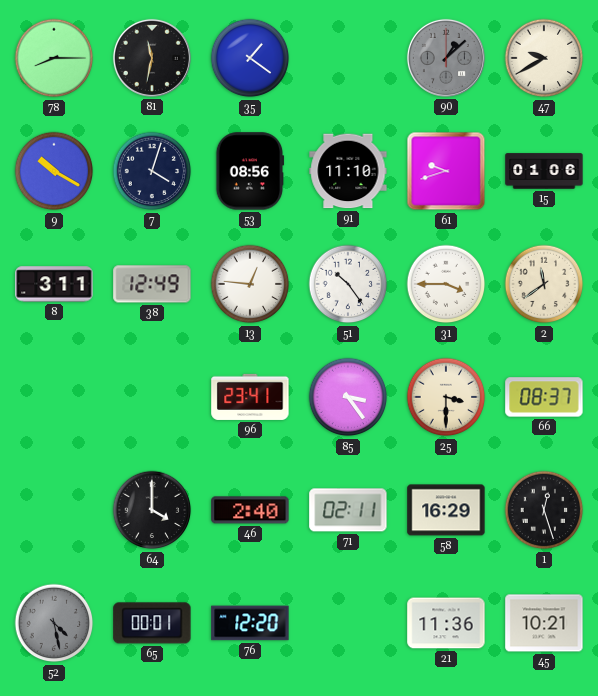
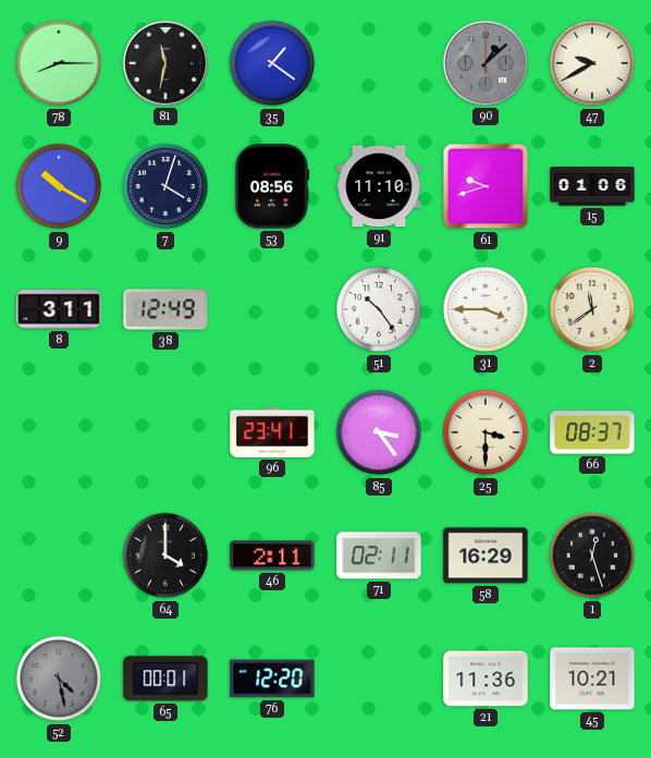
13: 12:46 -> none
46: 2:40 -> 2:11
